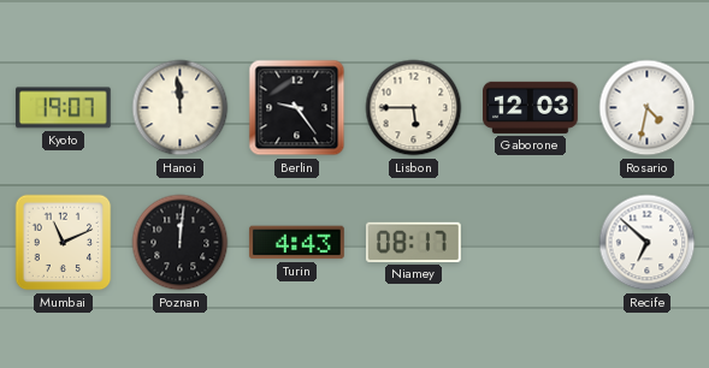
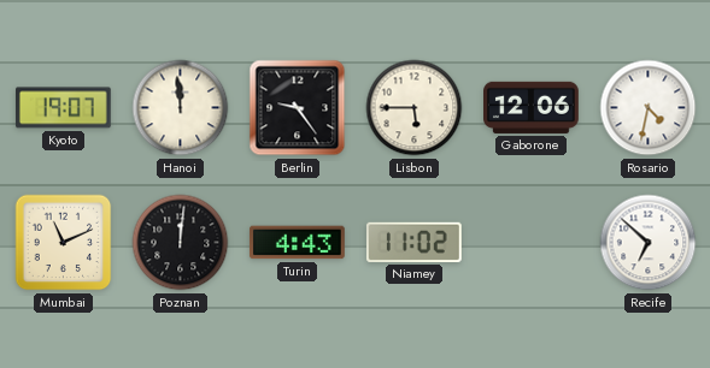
Gaborone: 12:03 -> 12:06
Niamey: 08:17 -> 11:02
